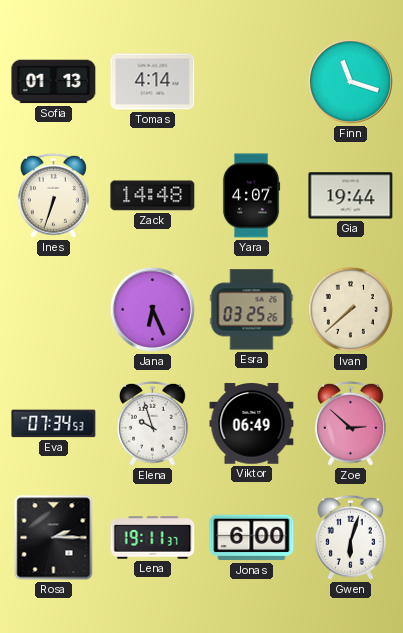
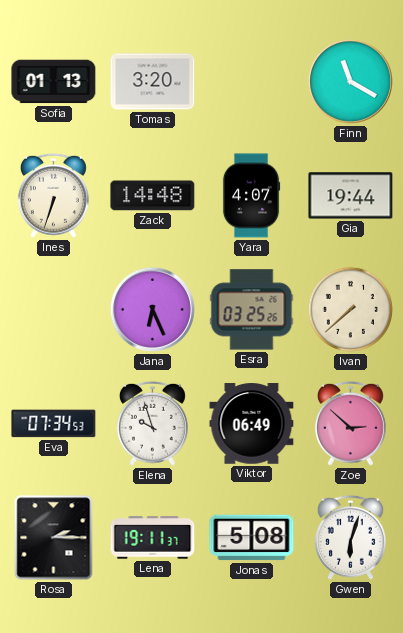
Tomas: 4:14 -> 3:20
Finn: 11:18 -> 11:20
Jonas: 6:00 -> 5:08
